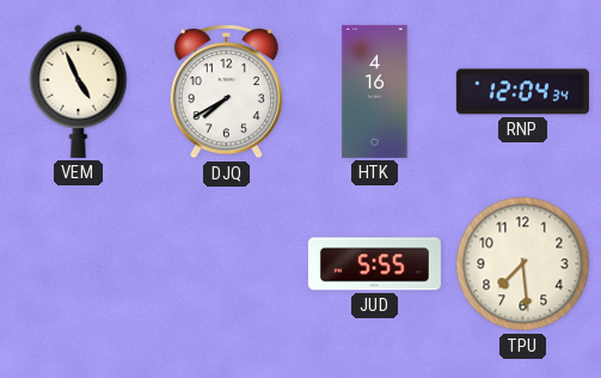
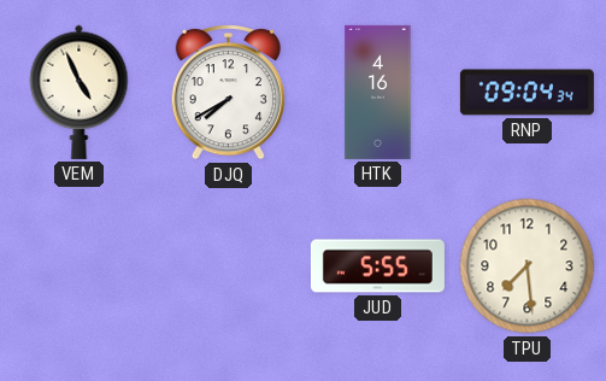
RNP: 12:04 -> 09:04
